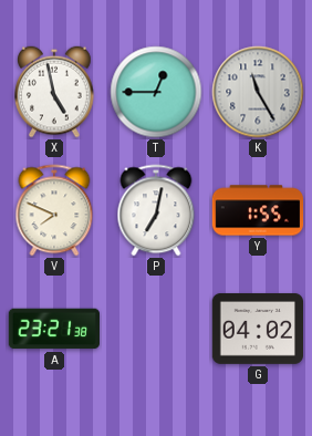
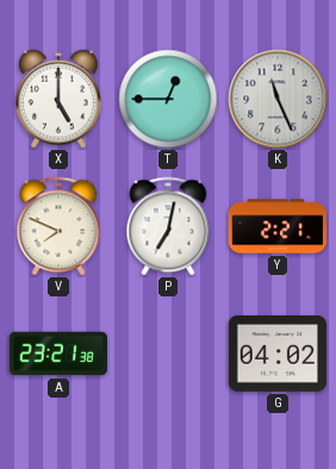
X: 4:58 -> 5:00
K: 11:25 -> 11:26
Y: 1:55 -> 2:21
